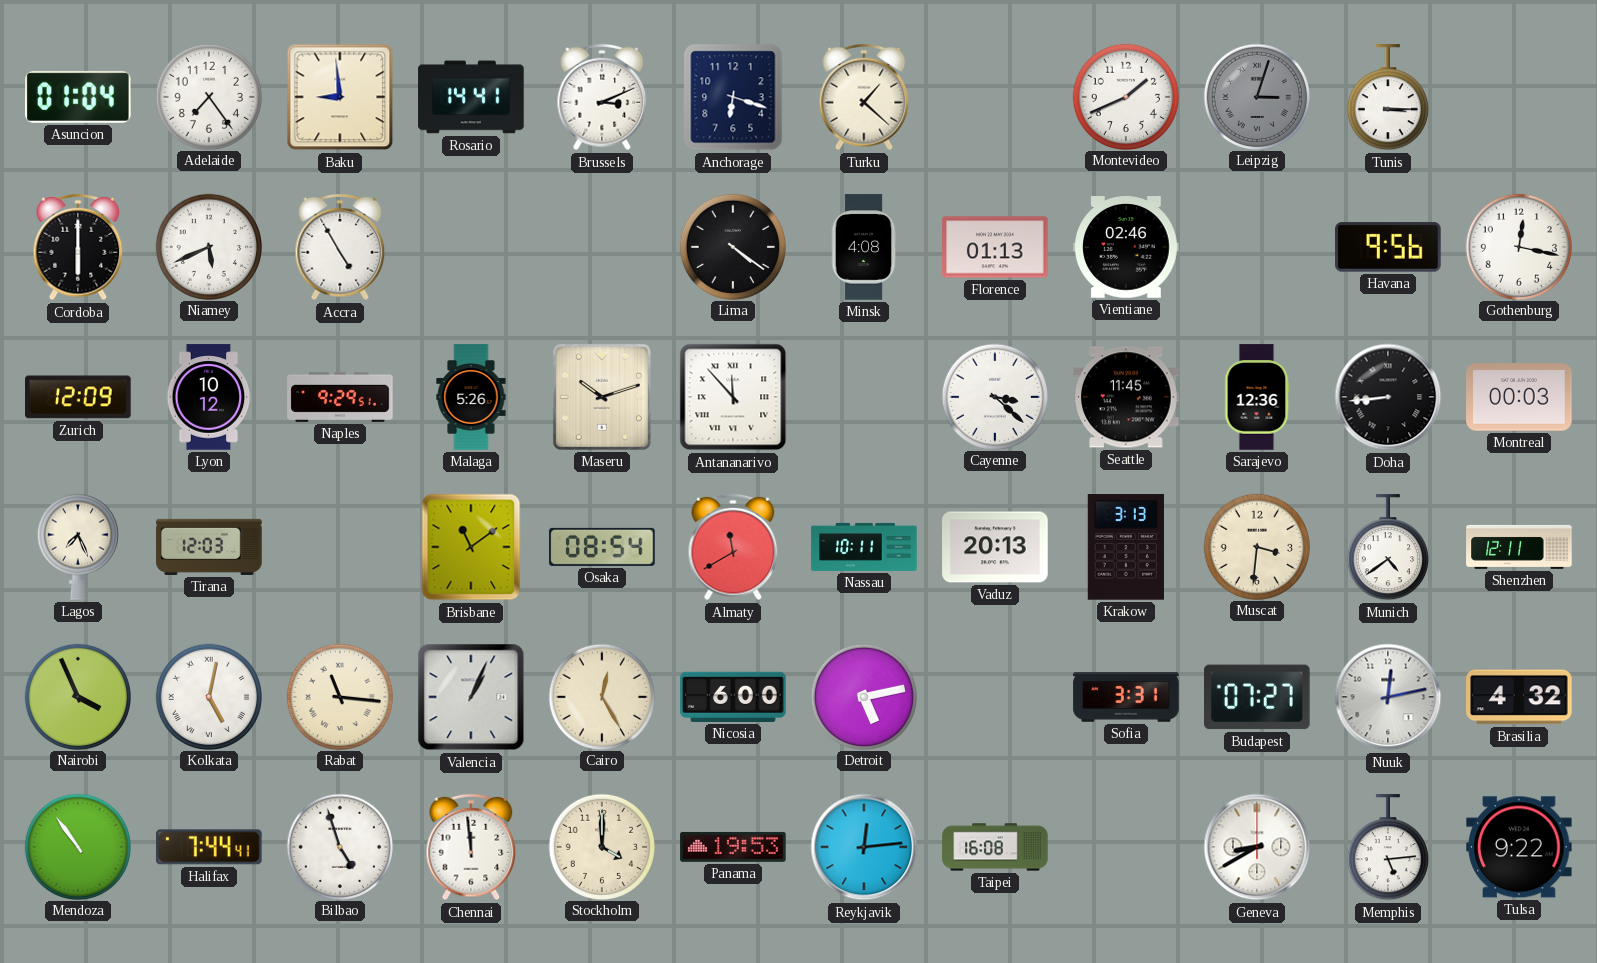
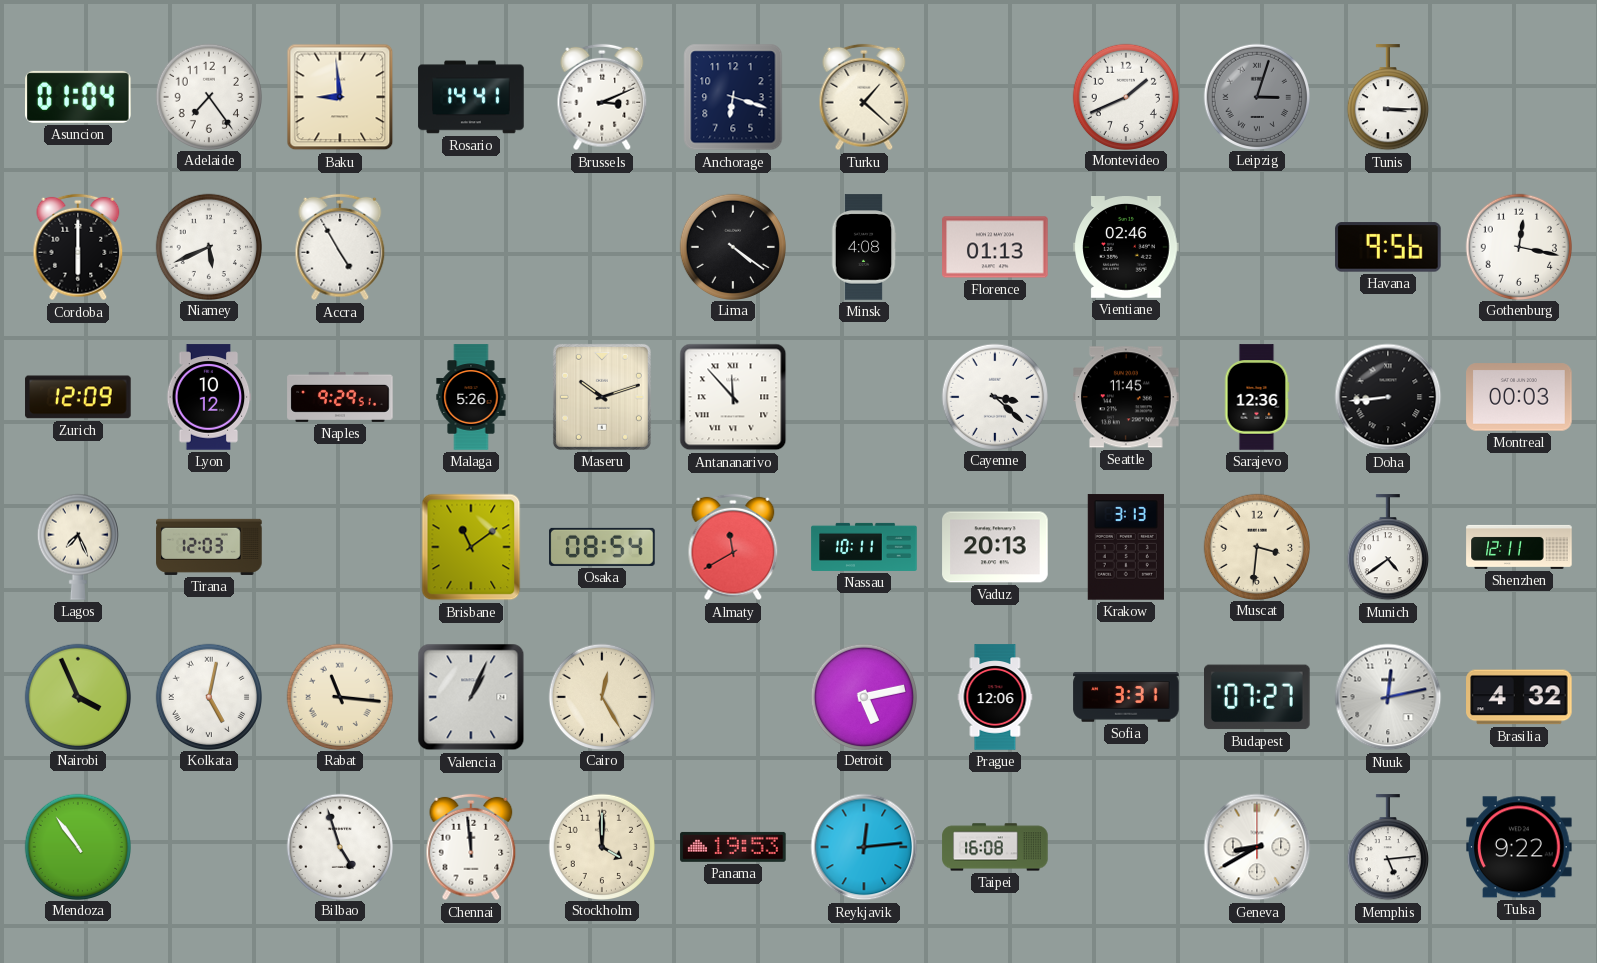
Nicosia: 6:00 -> none
Prague: none -> 12:06
Halifax: 7:44 -> none
